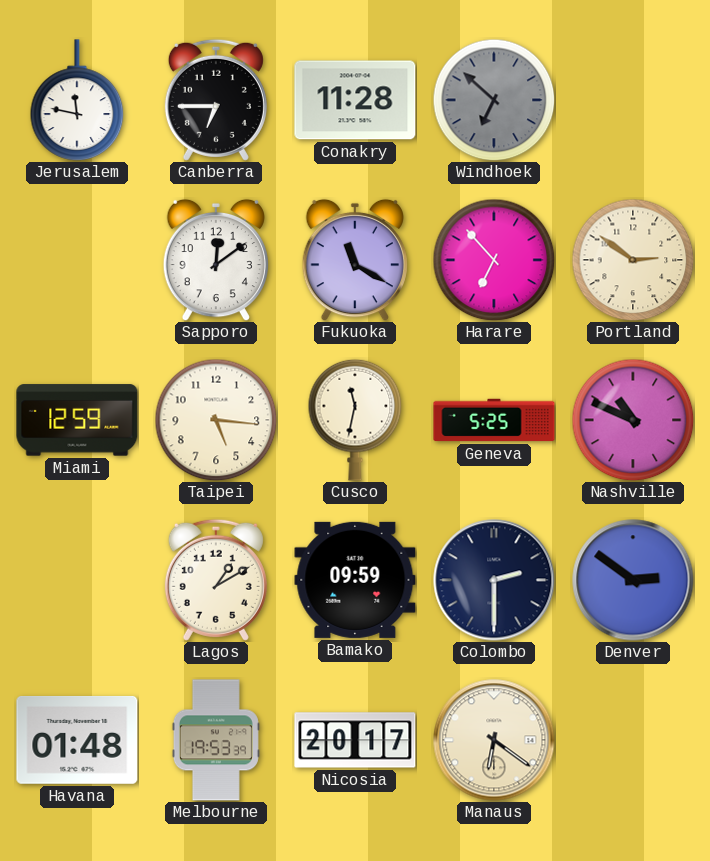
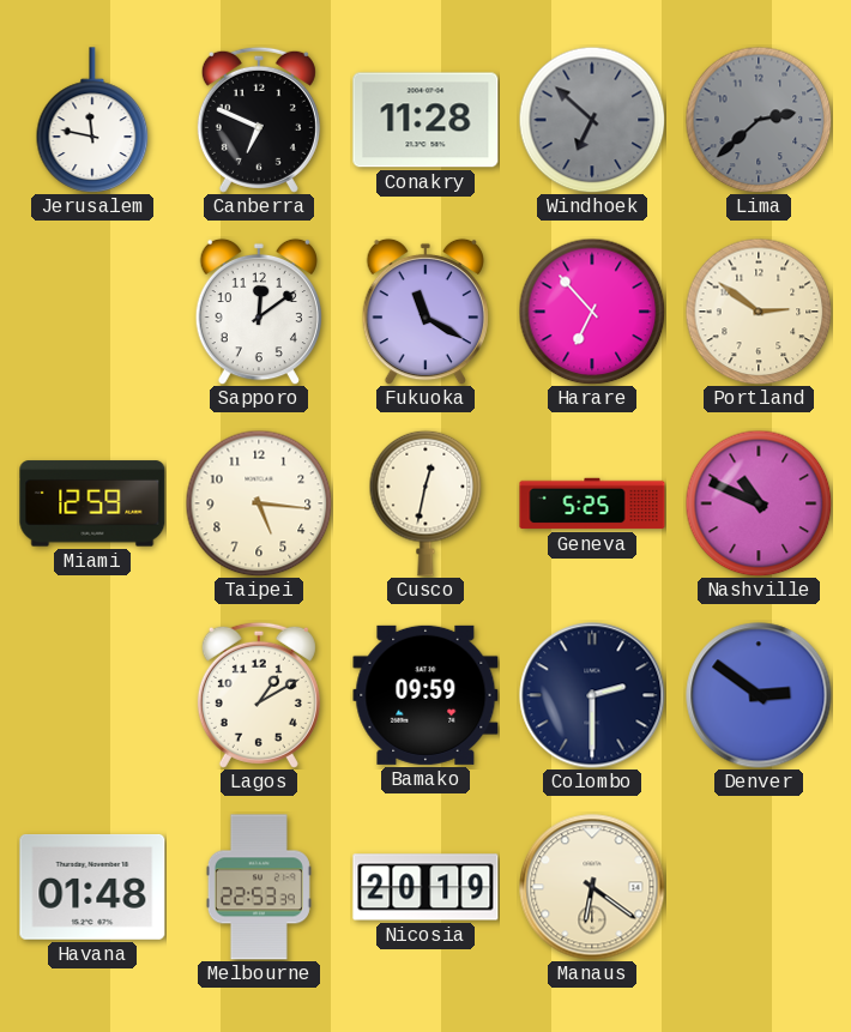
Canberra: 6:45 -> 6:49
Lima: none -> 2:38
Cusco: 11:32 -> 12:32
Melbourne: 19:53 -> 22:53
Nicosia: 20:17 -> 20:19
